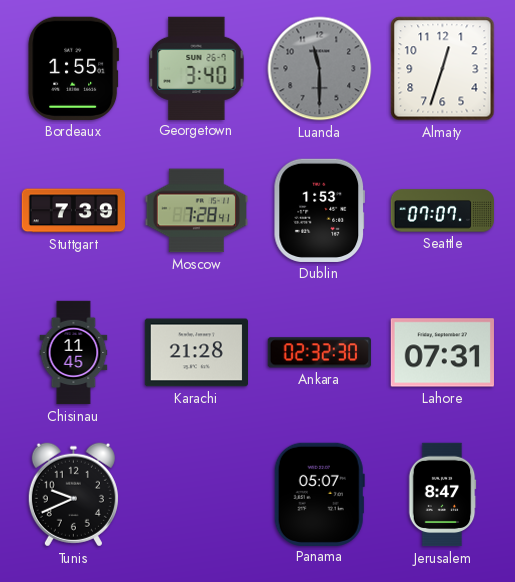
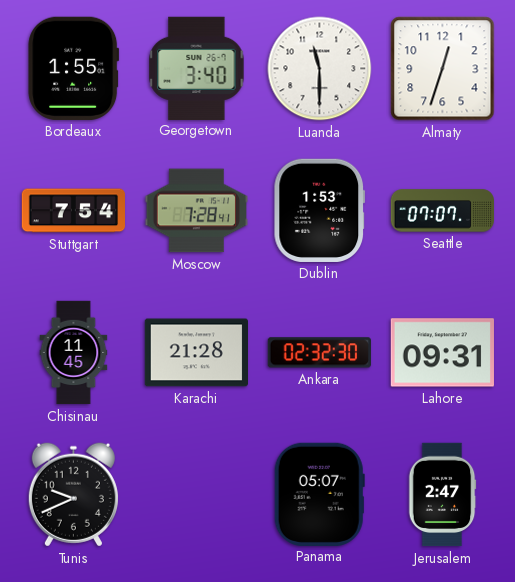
Luanda dial: grey -> white
Stuttgart: 7:39 -> 7:54
Lahore: 07:31 -> 09:31
Jerusalem: 8:47 -> 2:47
